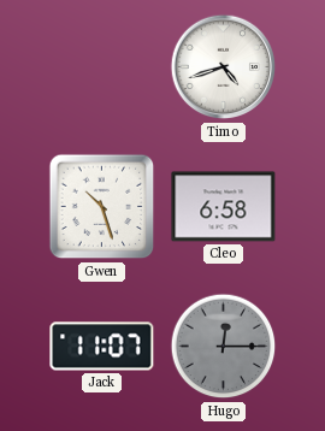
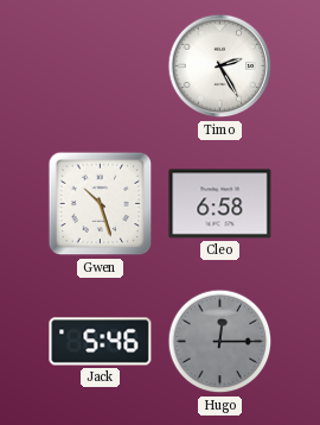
Timo: 4:42 -> 2:25
Jack: 11:07 -> 5:46
